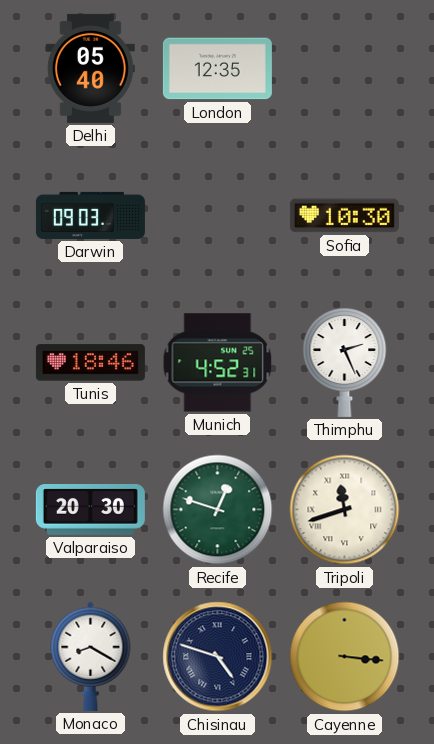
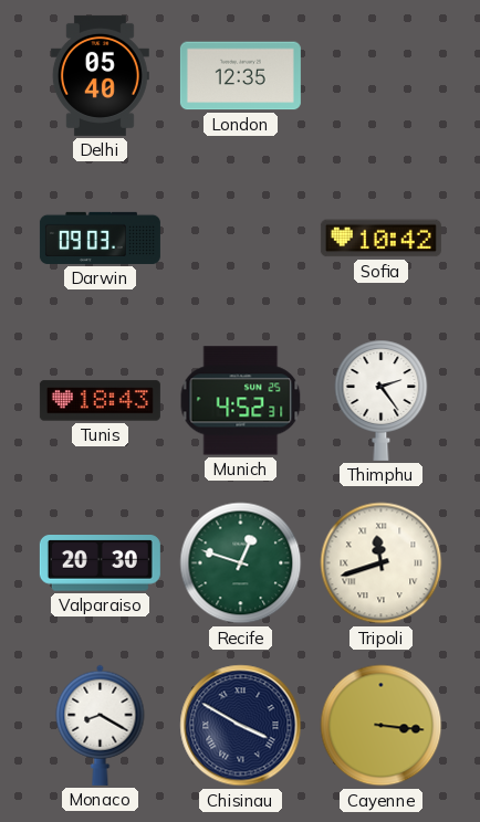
Sofia: 10:30 -> 10:42
Tunis: 18:46 -> 18:43
Thimphu: 2:26 -> 2:24
Chisinau: 4:48 -> 3:50
